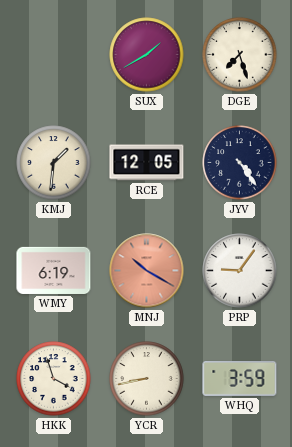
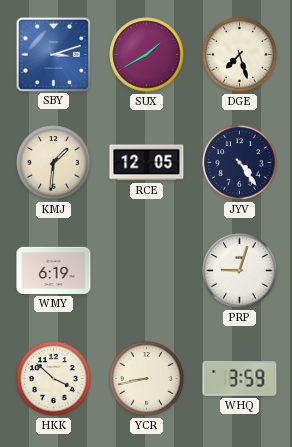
SBY: none -> 3:12
MNJ: 10:20 -> none
PRP: 9:06 -> 9:03
HKK: 3:57 -> 3:52
